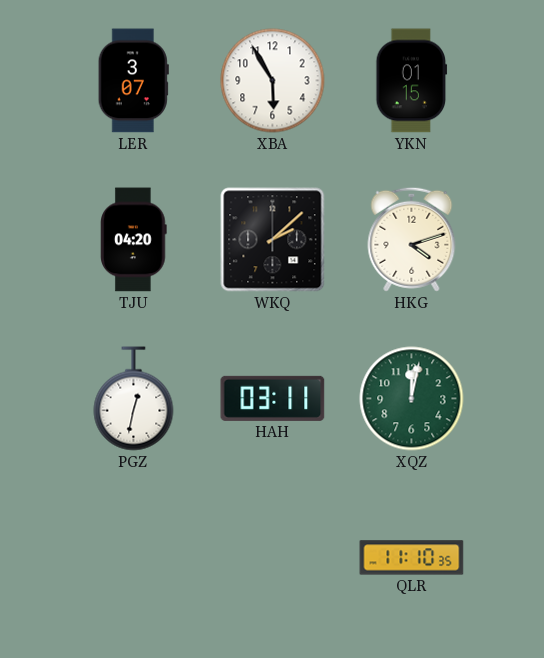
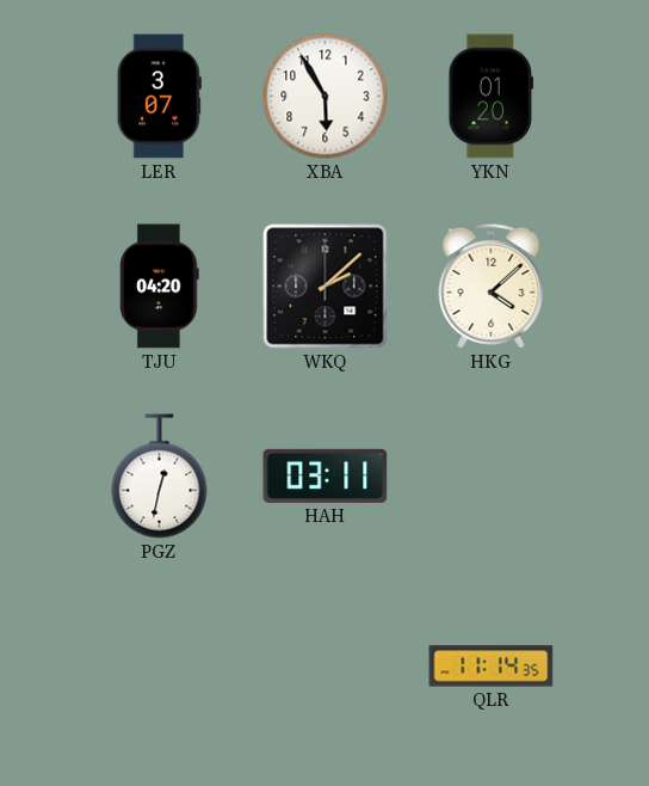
YKN: 01:15 -> 01:20
HKG: 4:12 -> 4:08
XQZ: 12:02 -> none
QLR: 11:10 -> 11:14
